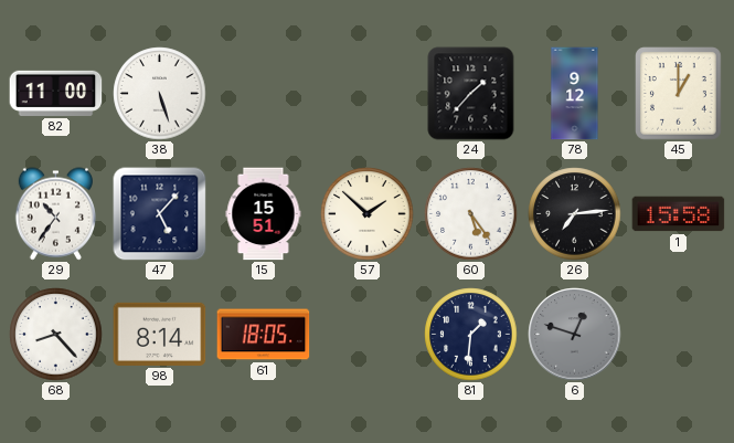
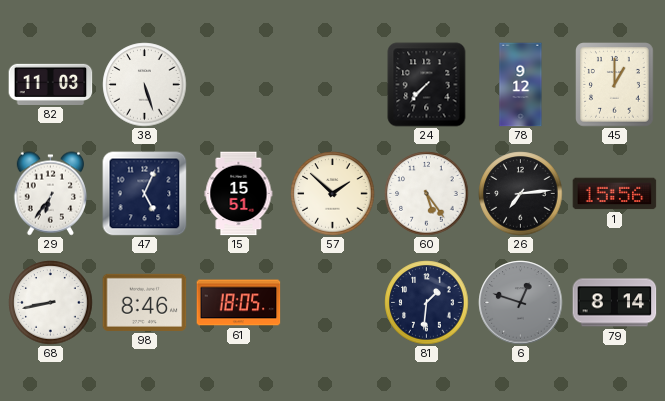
82: 11:00 -> 11:03
24: 1:37 -> 7:37
29: 10:36 -> 6:36
47: 5:07 -> 5:04
1: 15:58 -> 15:56
68: 8:23 -> 8:43
98: 8:14 -> 8:46
79: none -> 8:14
